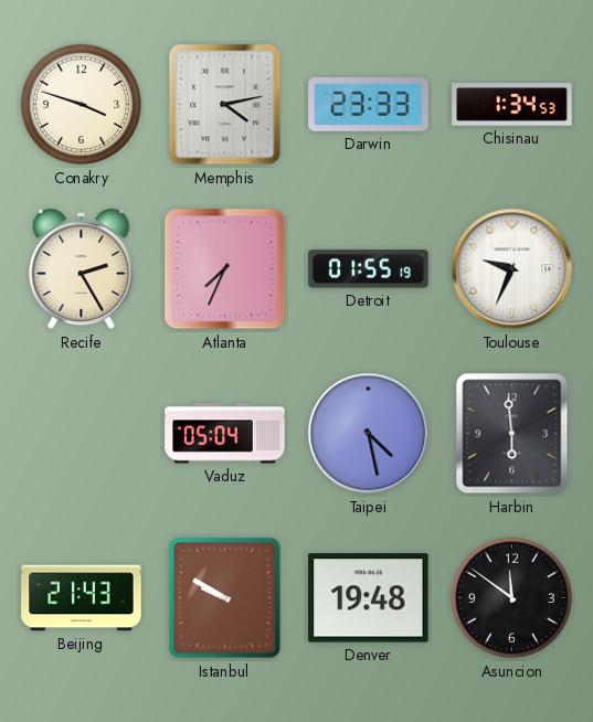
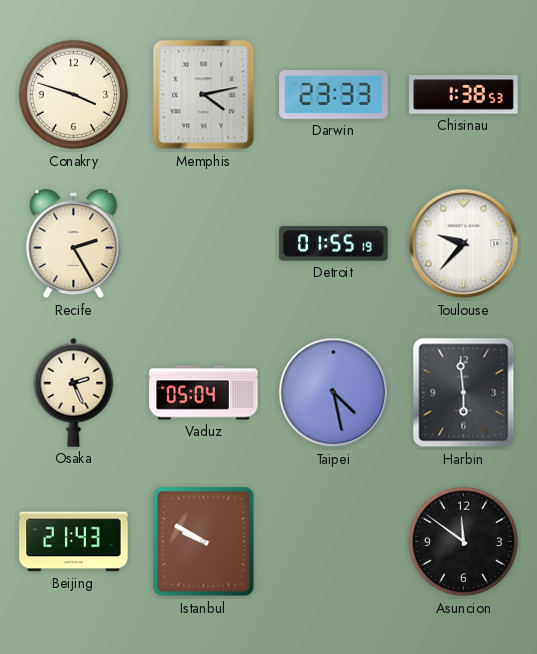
Chisinau: 1:34 -> 1:38
Atlanta: 7:34 -> none
Toulouse: 9:34 -> 9:37
Osaka: none -> 2:26
Denver: 19:48 -> none
